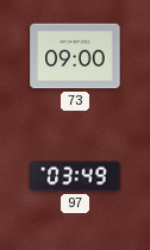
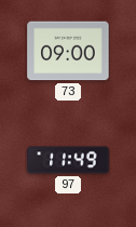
97: 03:49 -> 11:49
